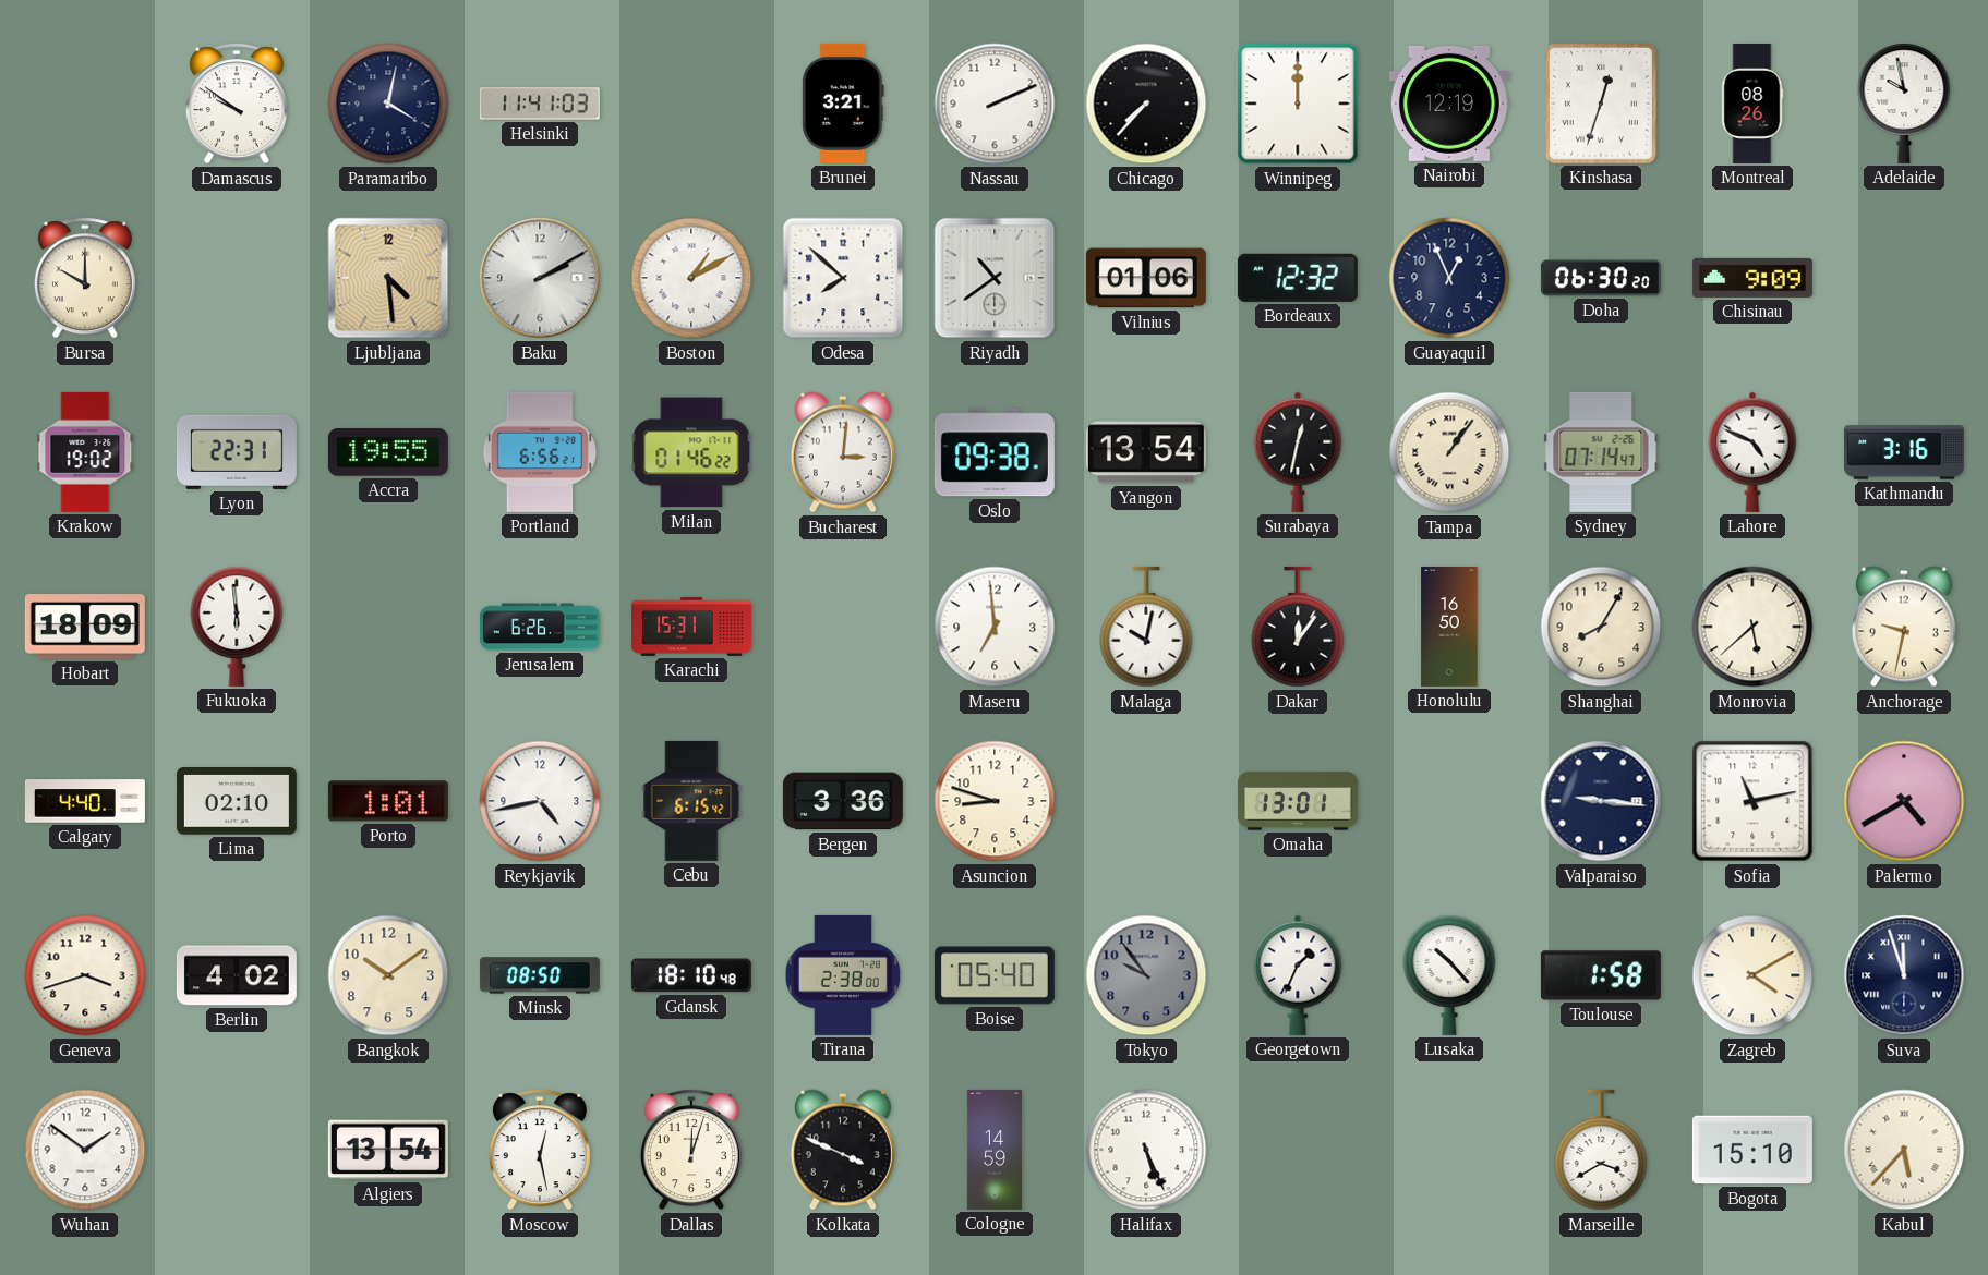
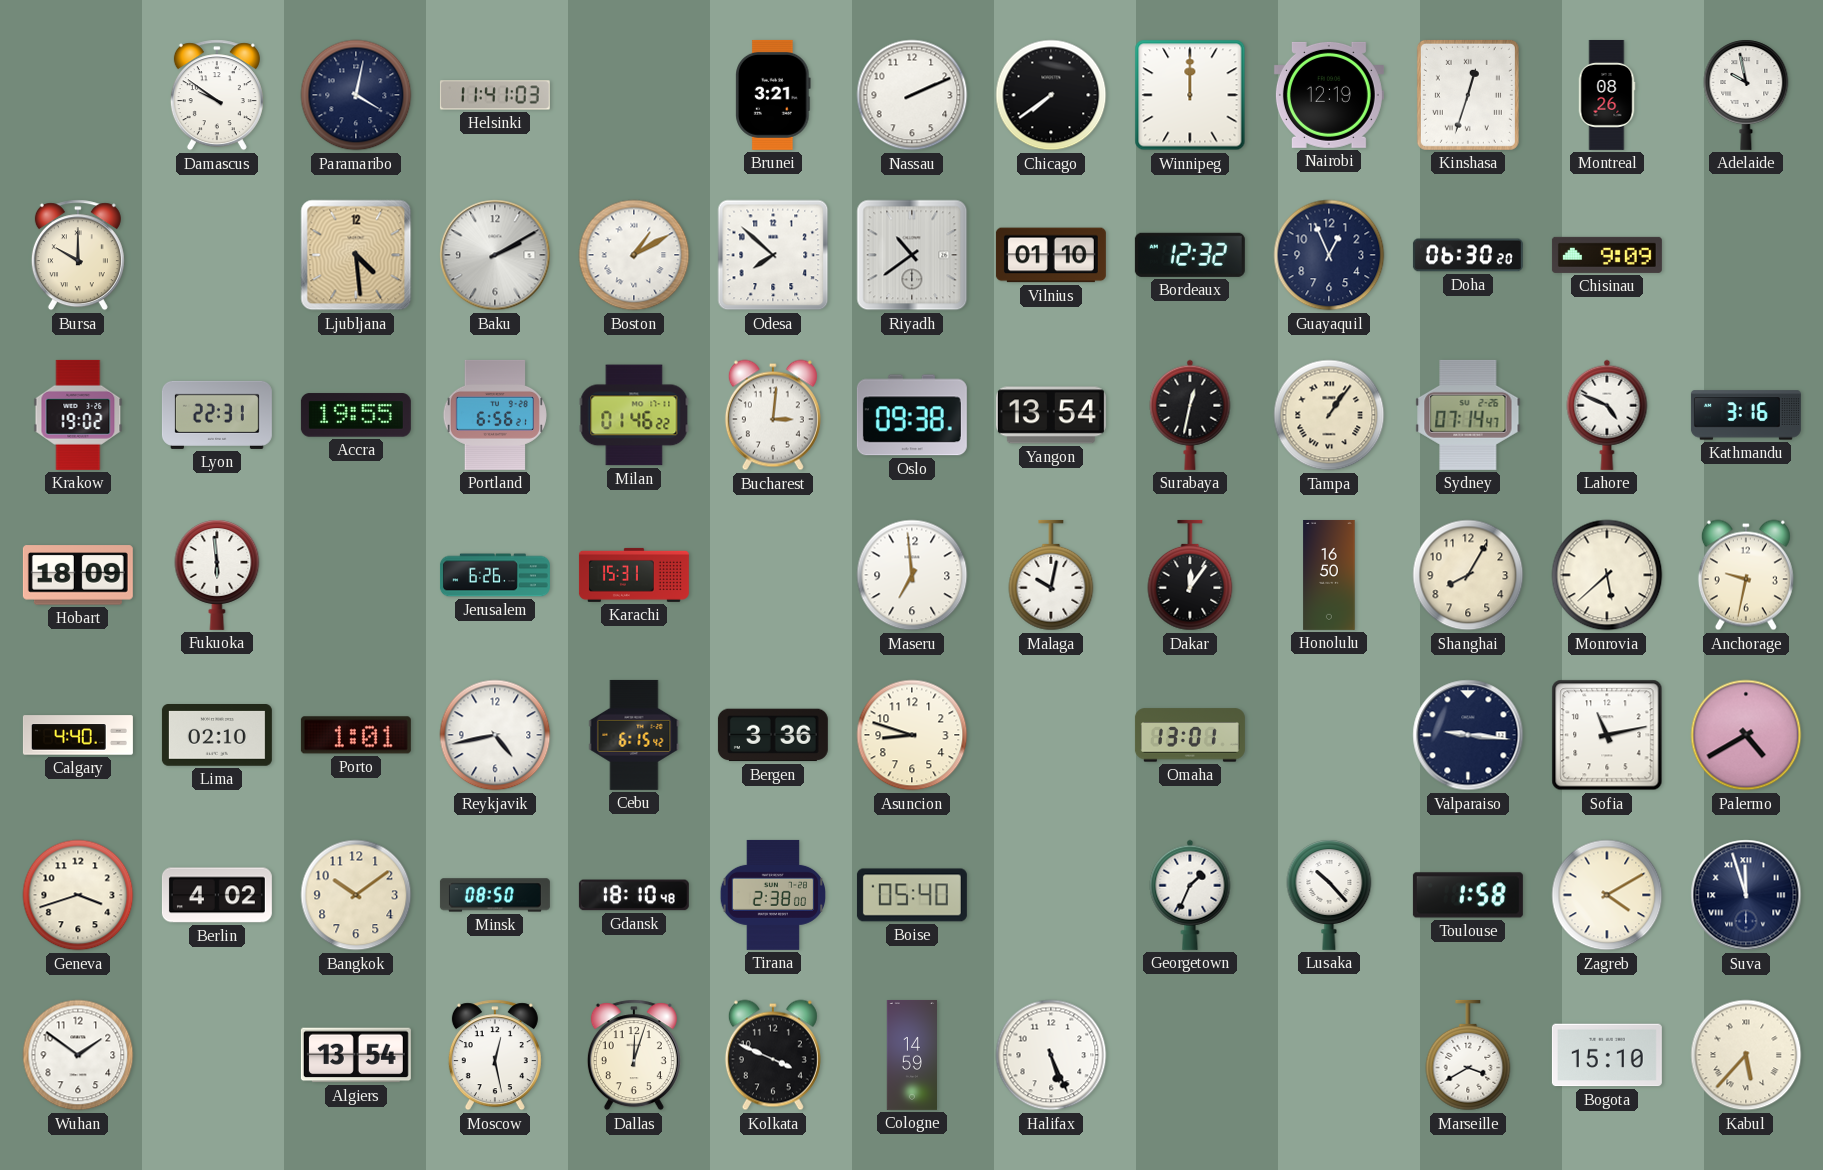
Chicago: 7:37 -> 7:39
Vilnius: 01:06 -> 01:10
Tokyo: 9:54 -> none
